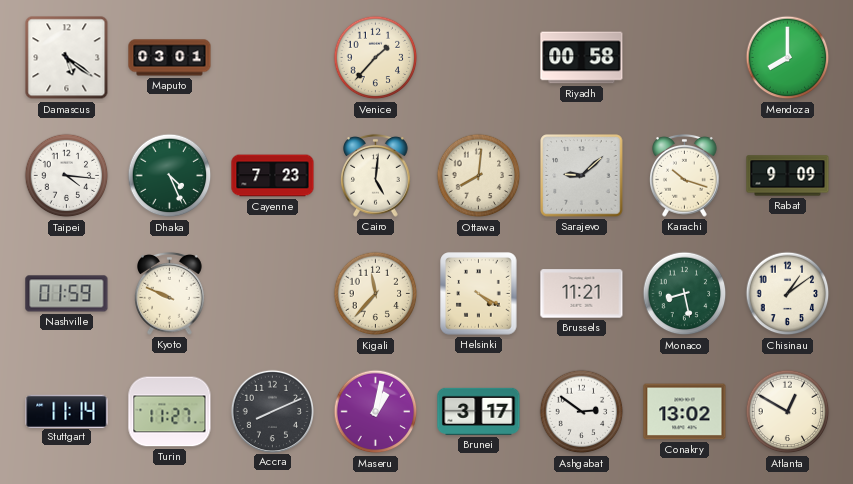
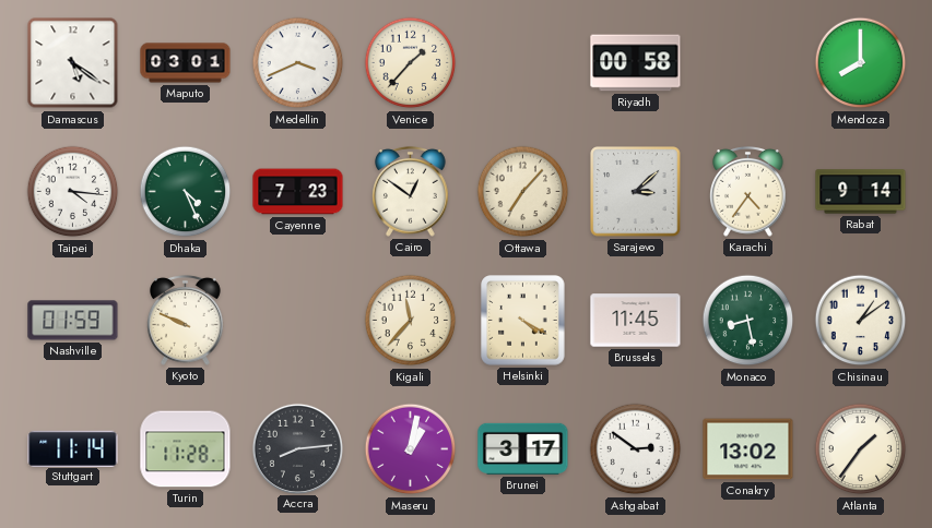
Medellin: none -> 3:41
Cairo: 5:01 -> 12:51
Ottawa: 8:01 -> 7:07
Sarajevo: 9:08 -> 3:08
Karachi: 10:18 -> 4:36
Rabat: 9:09 -> 9:14
Brussels: 11:21 -> 11:45
Turin: 11:27 -> 11:28
Accra: 8:11 -> 8:14
Atlanta: 12:50 -> 1:36
